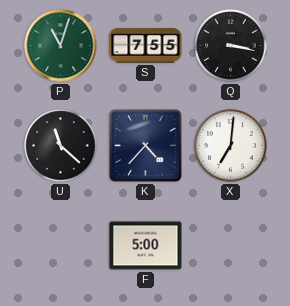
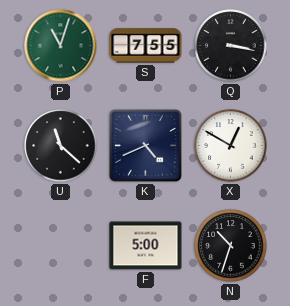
K: 4:37 -> 4:41
X: 7:01 -> 12:50
N: none -> 10:33
